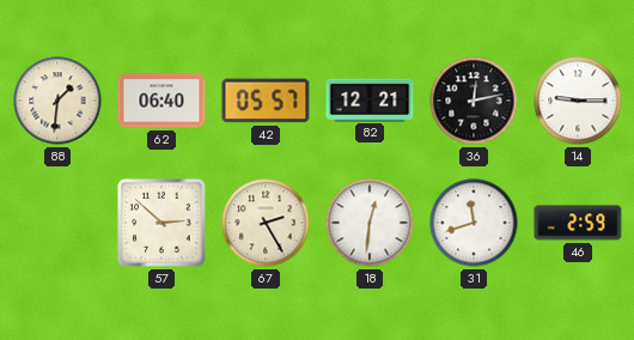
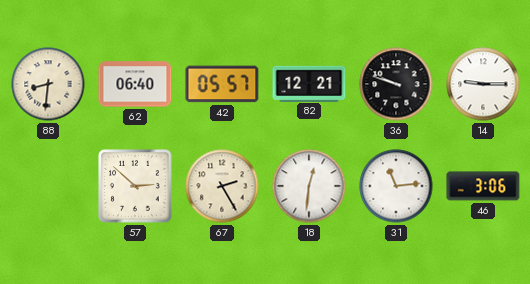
88: 1:31 -> 8:31
36: 12:13 -> 9:48
31: 11:42 -> 11:14
46: 2:59 -> 3:06
